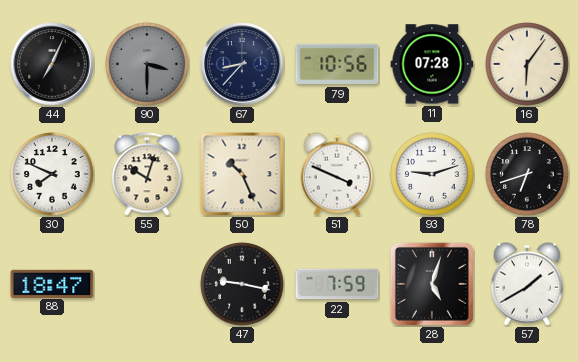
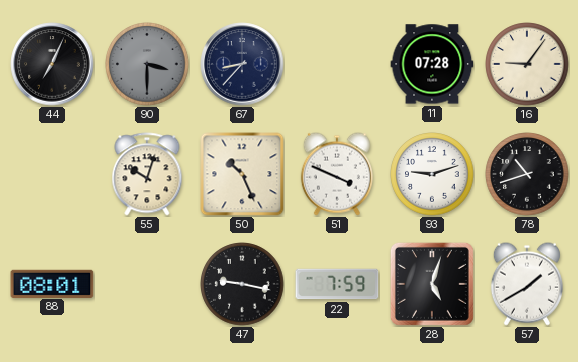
79: 10:56 -> none
16: 6:06 -> 9:06
30: 7:49 -> none
78: 6:42 -> 10:42
88: 18:47 -> 08:01
